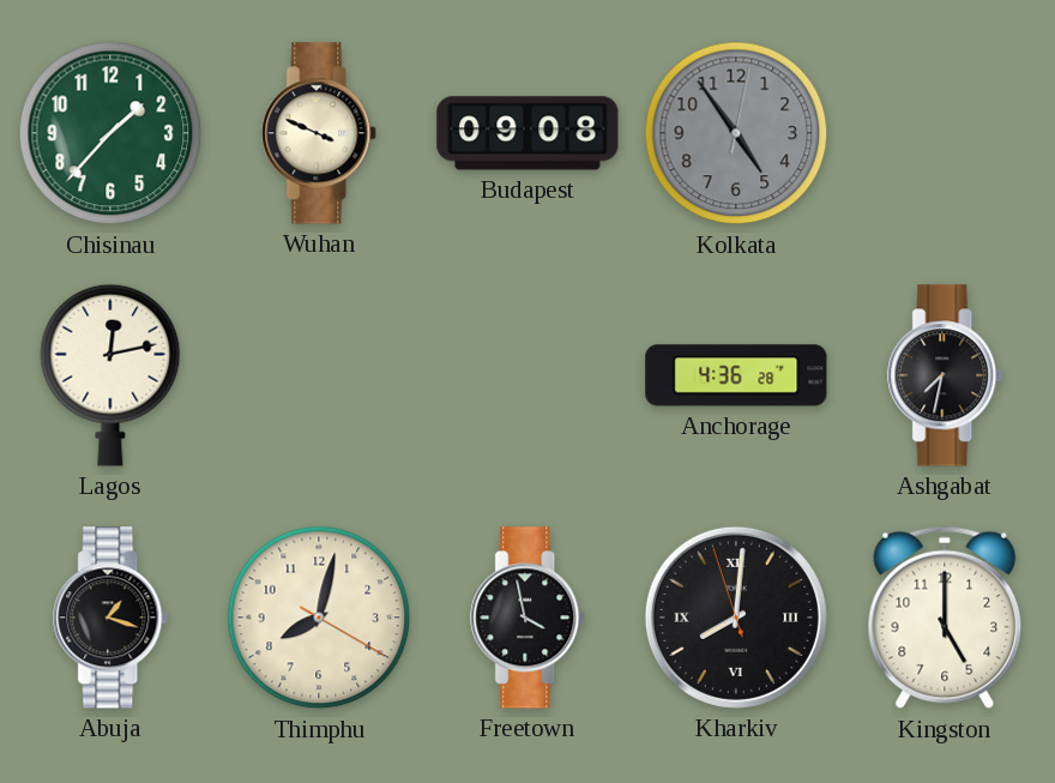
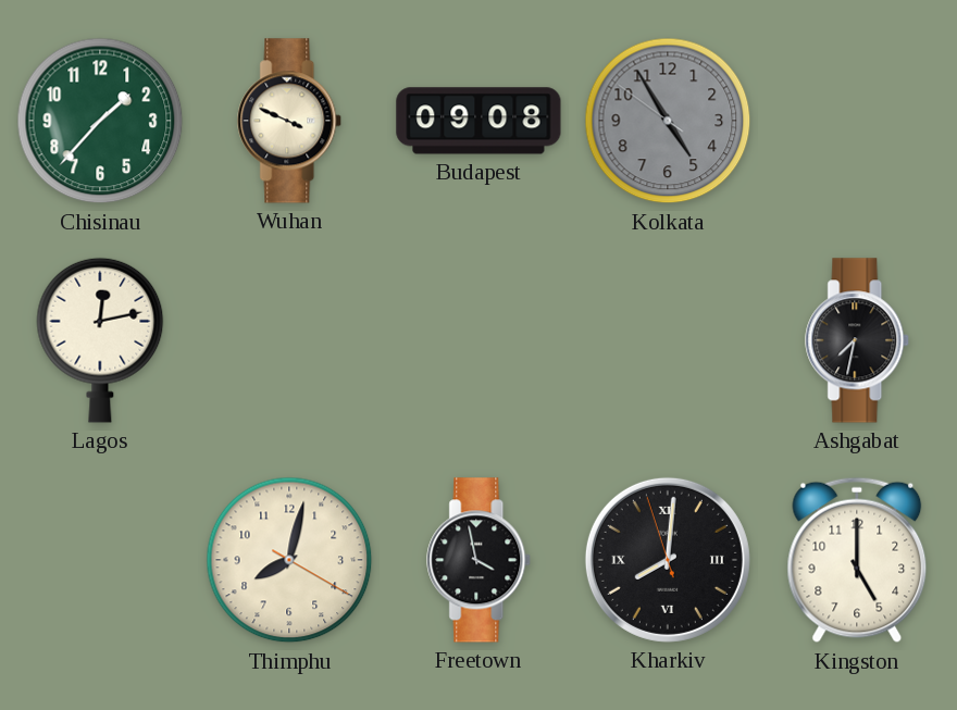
Kolkata: 4:54:02 -> 4:54:51
Anchorage: 4:36 -> none
Abuja: 1:18 -> none
